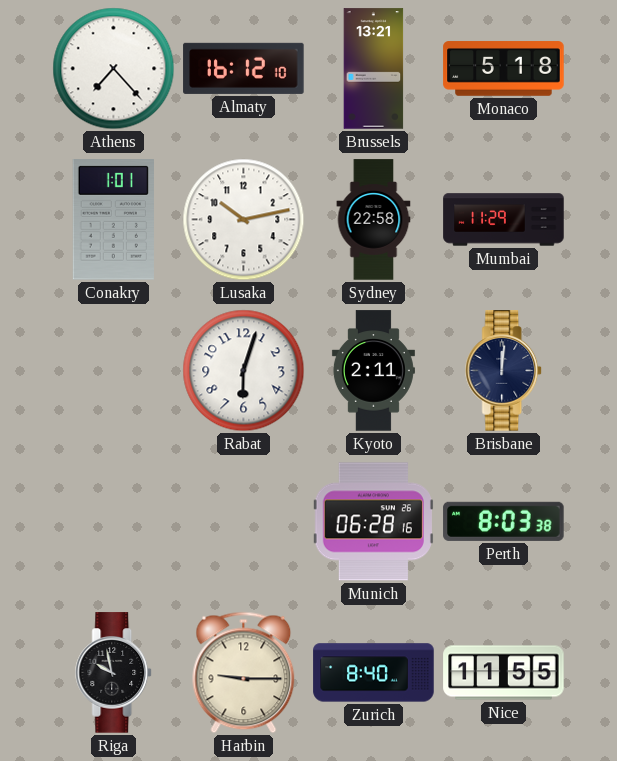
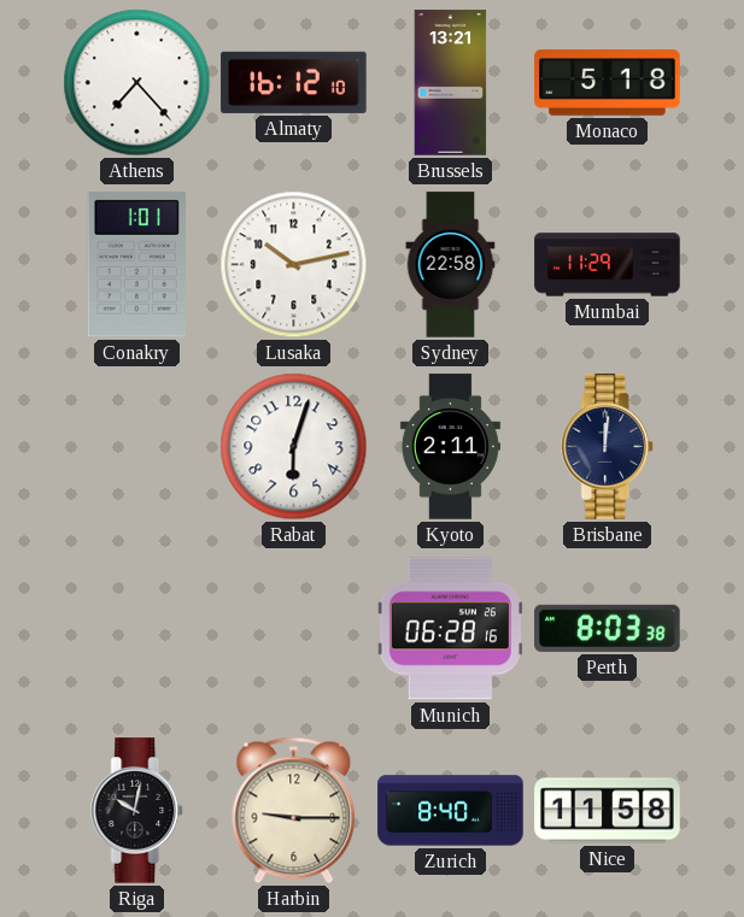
Riga: 9:58 -> 10:02
Nice: 11:55 -> 11:58
